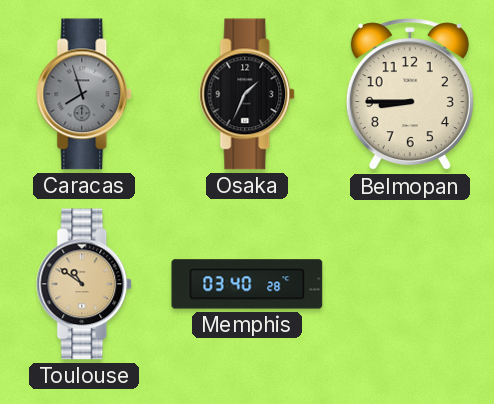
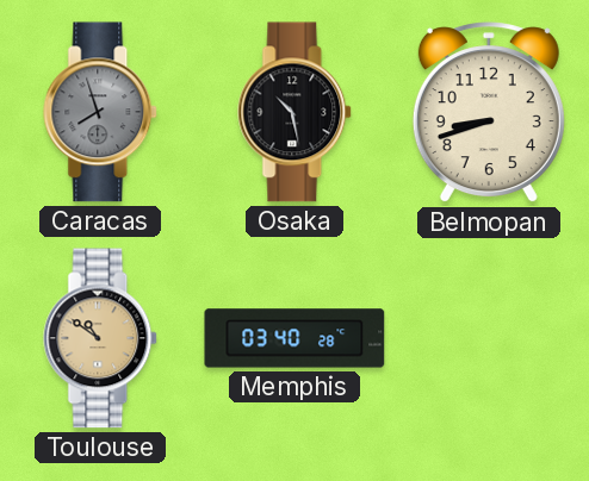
Osaka: 1:34 -> 10:28
Belmopan: 8:45 -> 8:42
